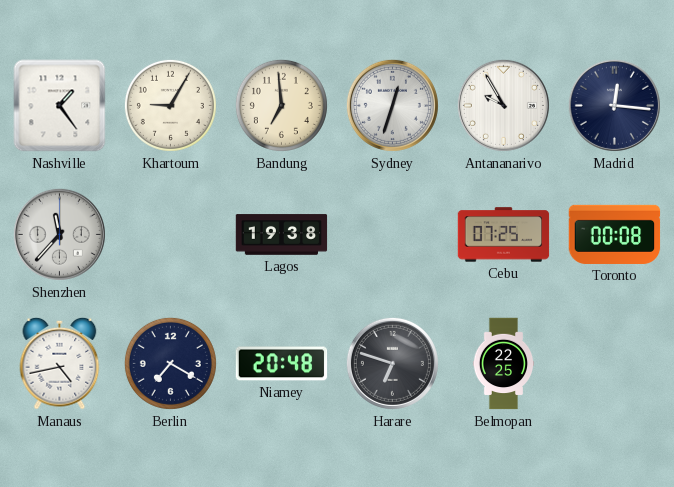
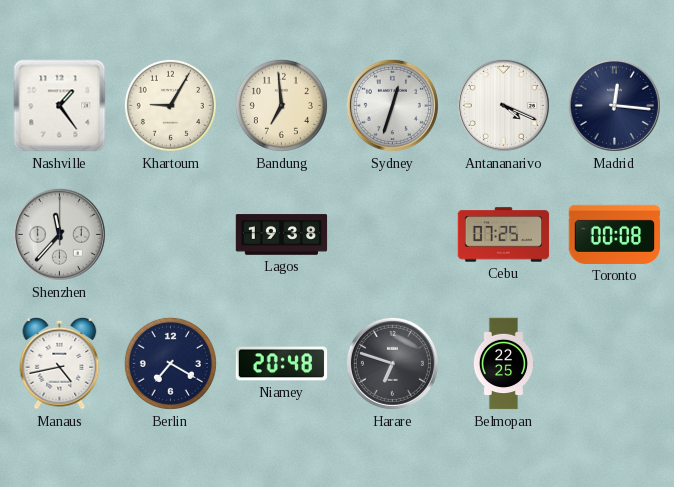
Antananarivo: 9:55 -> 4:19
